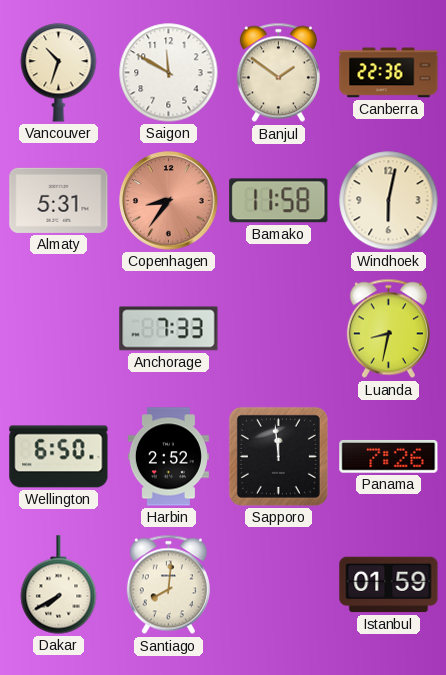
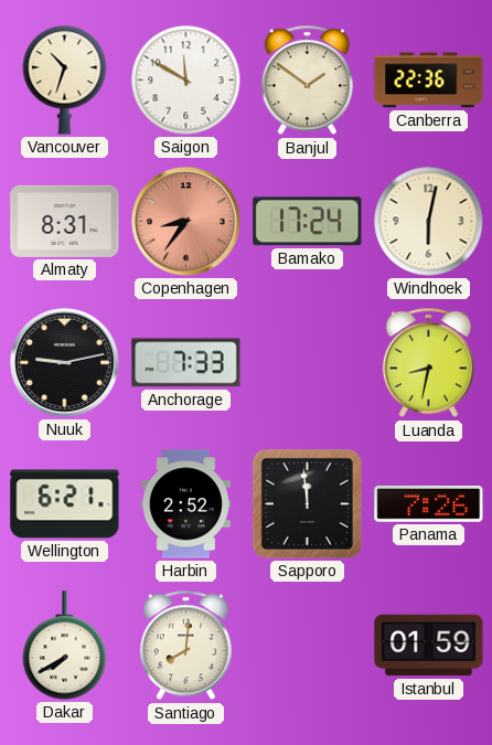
Almaty: 5:31 -> 8:31
Bamako: 11:58 -> 17:24
Nuuk: none -> 9:13
Wellington: 6:50 -> 6:21
